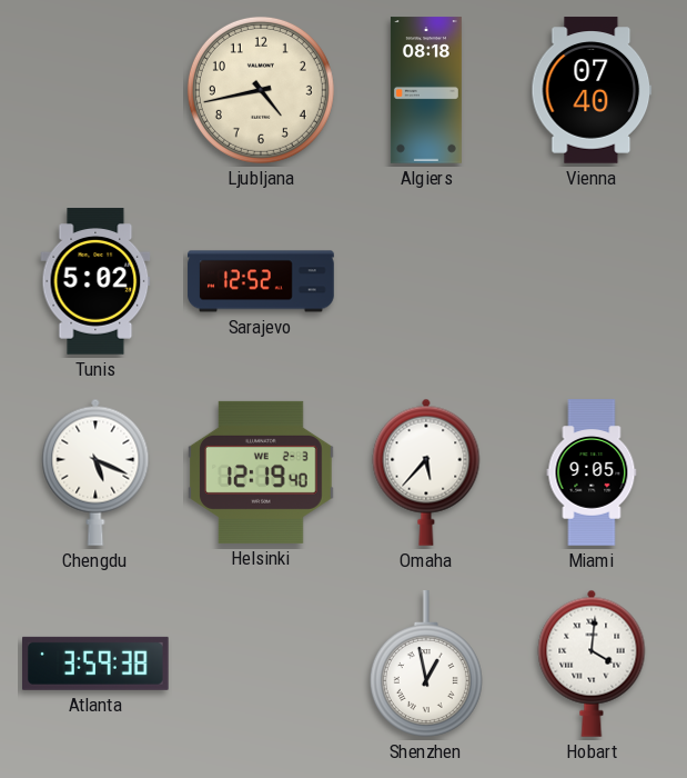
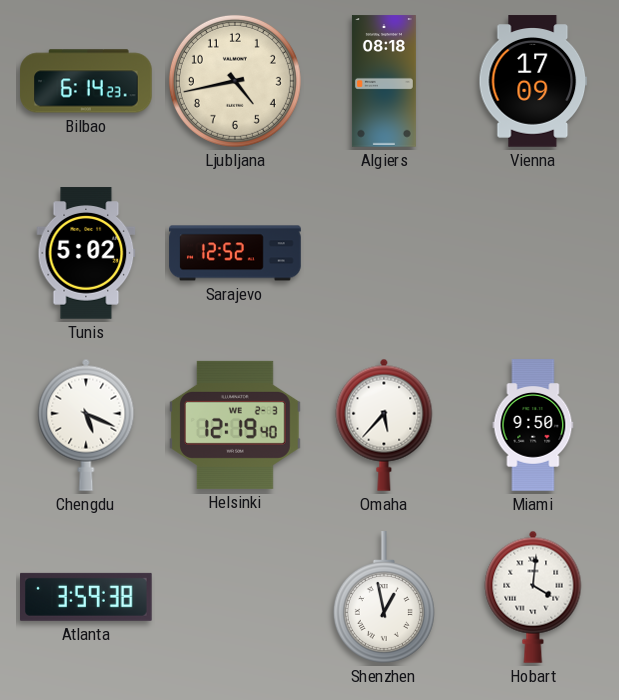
Bilbao: none -> 6:14
Vienna: 07:40 -> 17:09
Miami: 9:05 -> 9:50
